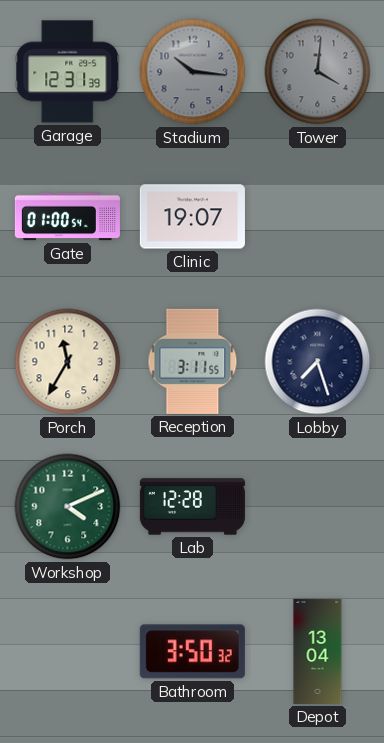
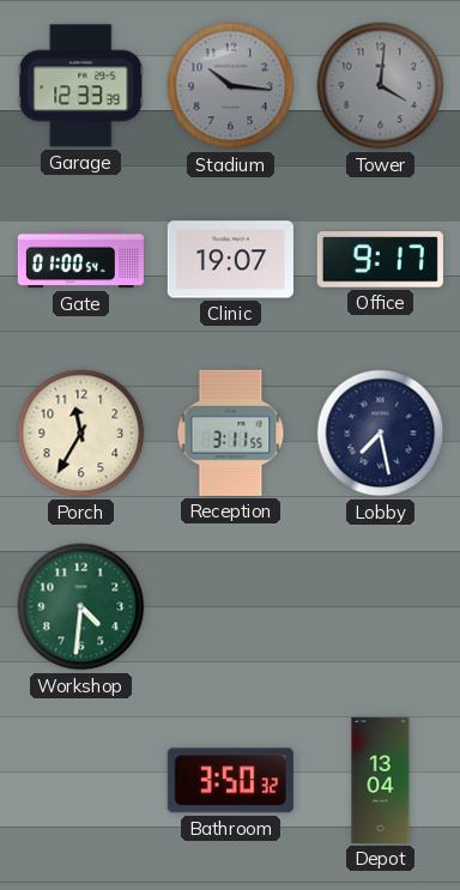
Garage: 12:31 -> 12:33
Office: none -> 9:17
Lobby: 7:27 -> 7:28
Workshop: 4:11 -> 4:31
Lab: 12:28 -> none
